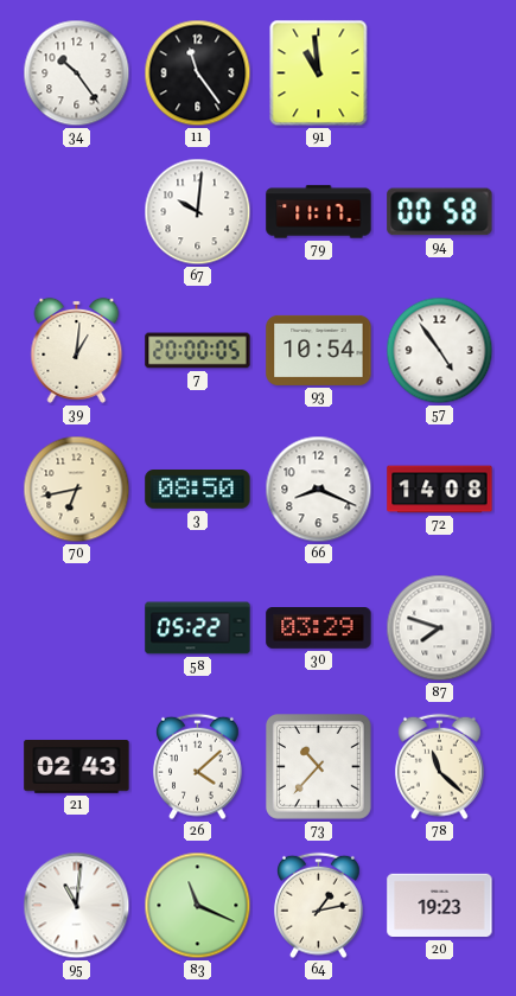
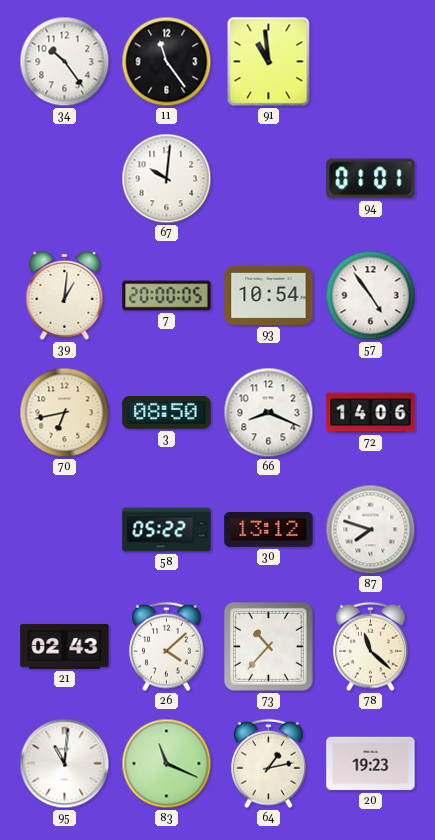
79: 11:17 -> none
94: 00:58 -> 01:01
72: 14:08 -> 14:06
30: 03:29 -> 13:12
